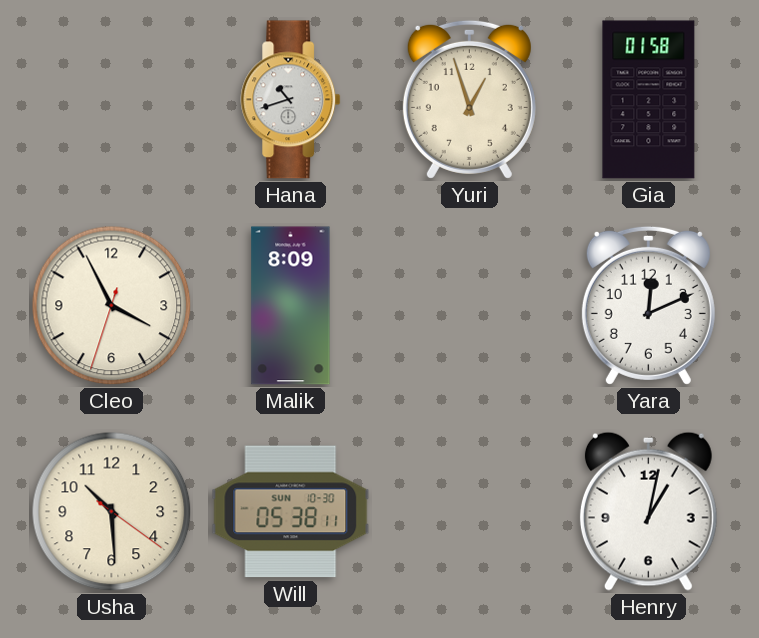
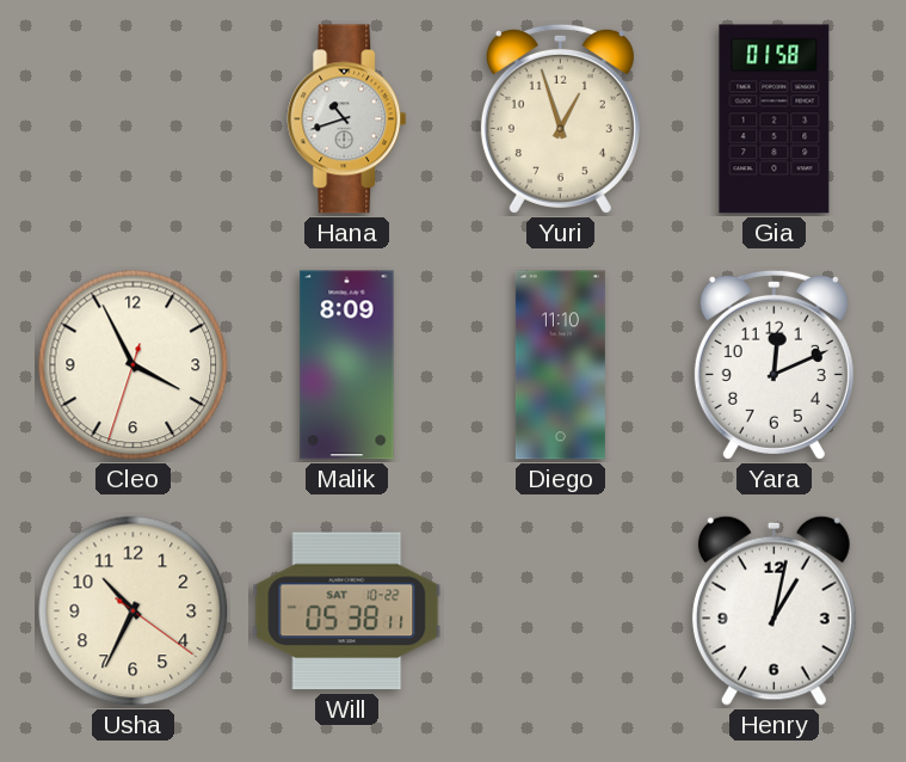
Diego: none -> 11:10
Usha: 10:29 -> 10:34
Will date: SUN 10-30 -> SAT 10-22
